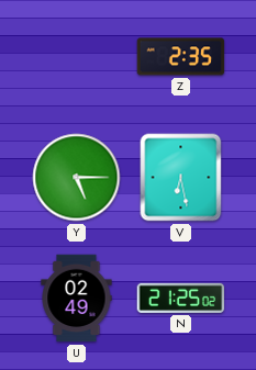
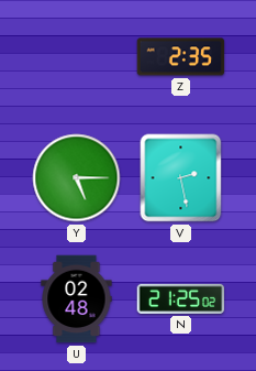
V: 6:28 -> 2:28
U: 02:49 -> 02:48
